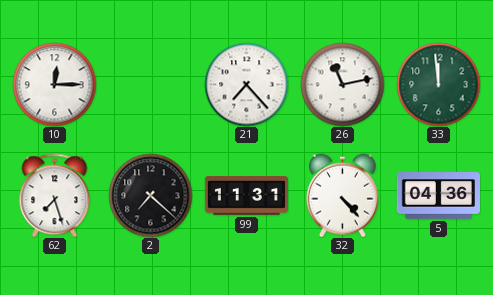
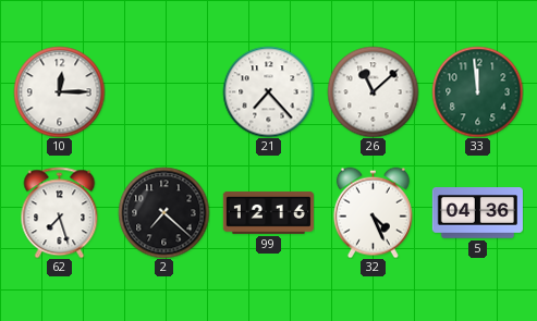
26: 11:13 -> 11:08
99: 11:31 -> 12:16
32: 4:23 -> 4:26
